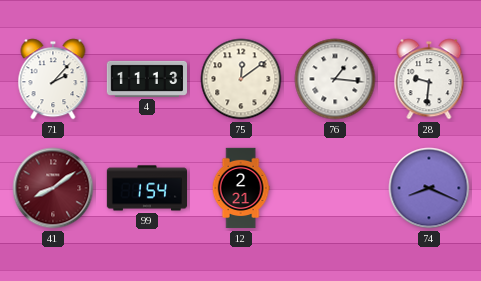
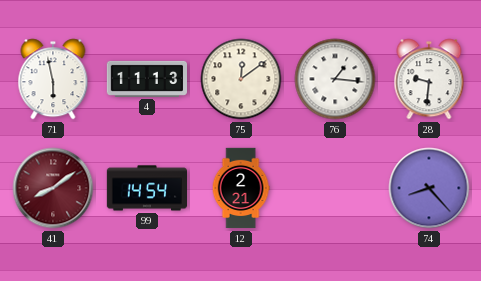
71: 2:07 -> 5:58
99: 1:54 -> 14:54
74: 8:19 -> 8:23
